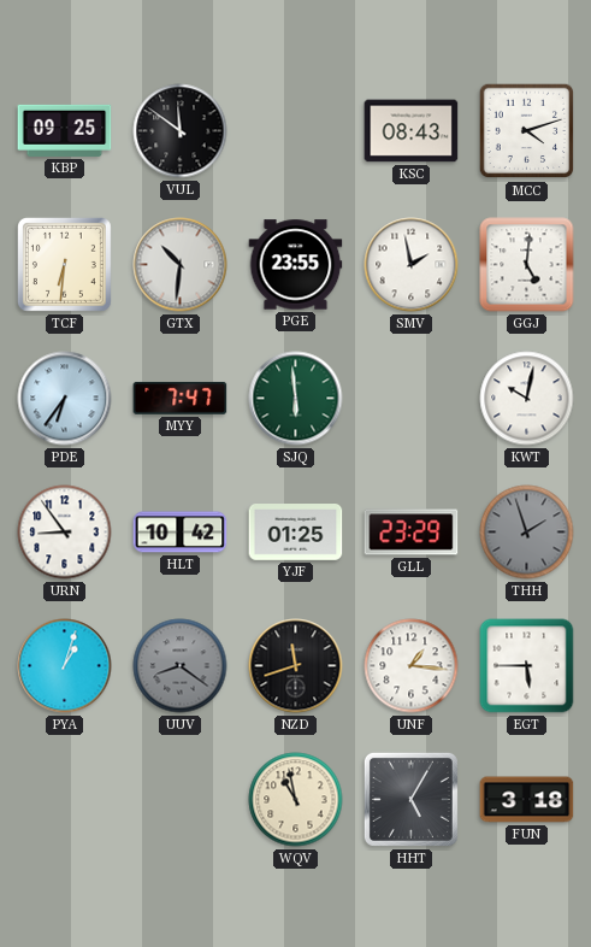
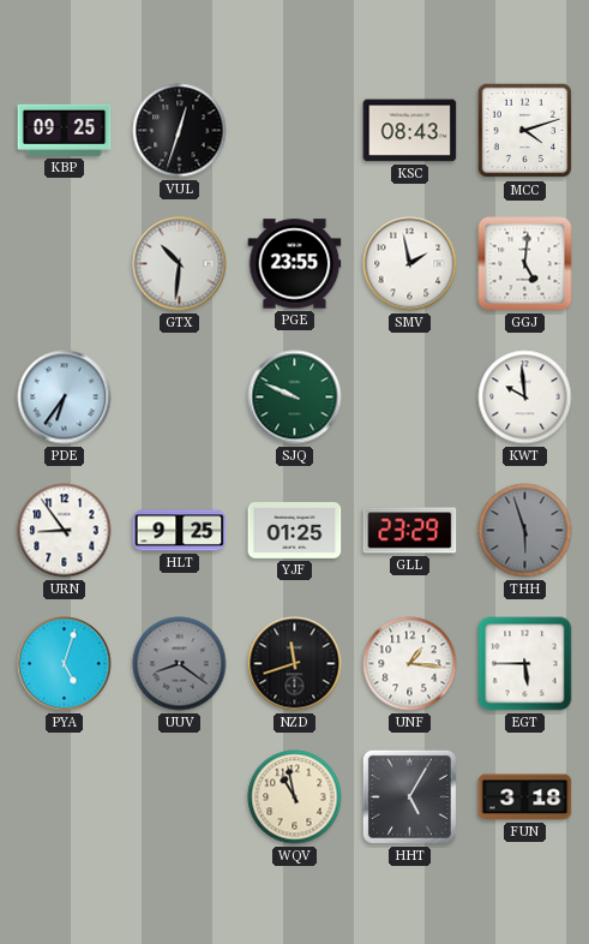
VUL: 11:51 -> 12:33
TCF: 6:31 -> none
MYY: 7:47 -> none
SJQ: 5:59 -> 9:49
KWT: 10:02 -> 9:59
HLT: 10:42 -> 9:25
THH: 1:57 -> 5:57
PYA: 1:03 -> 5:03
